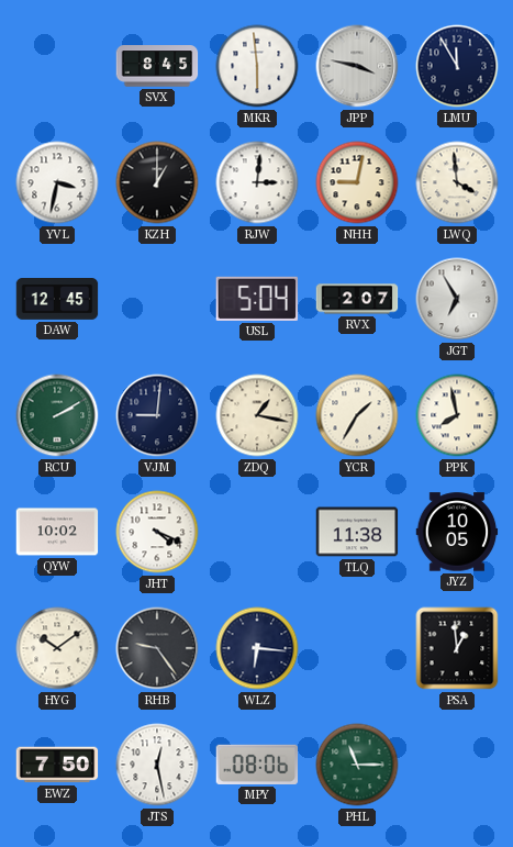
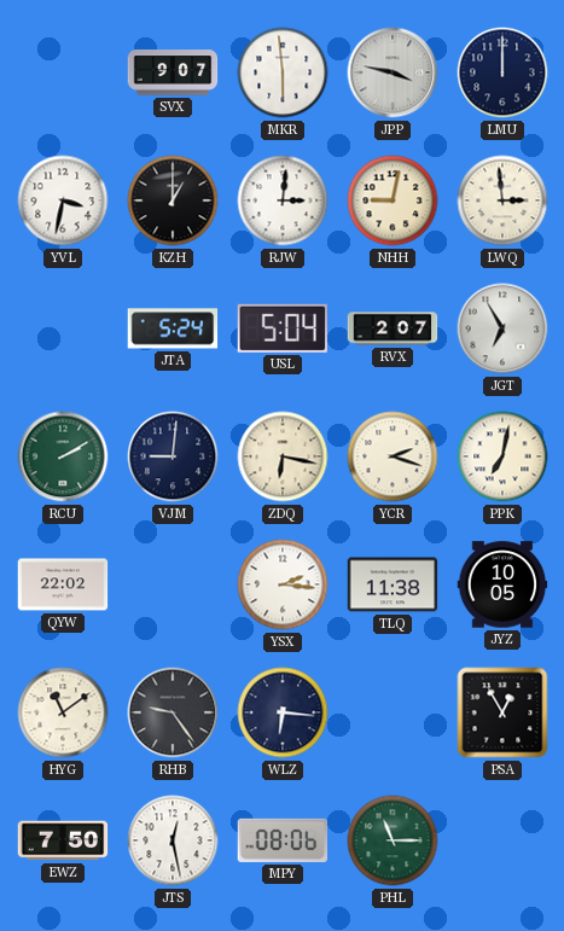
SVX: 8:45 -> 9:07
LMU: 11:55 -> 12:00
LWQ: 3:59 -> 2:59
DAW: 12:45 -> none
JTA: none -> 5:24
ZDQ: 1:17 -> 6:17
YCR: 1:35 -> 2:18
PPK: 7:58 -> 7:02
QYW: 10:02 -> 22:02
JHT: 4:19 -> none
YSX: none -> 2:16
HYG: 10:09 -> 11:09
PSA: 12:59 -> 12:55
